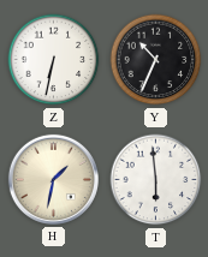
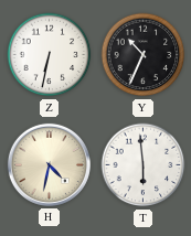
H: 1:32 -> 4:32
